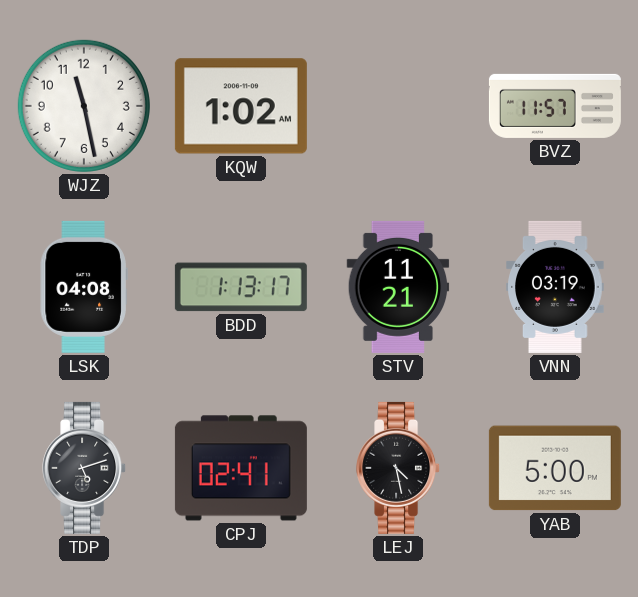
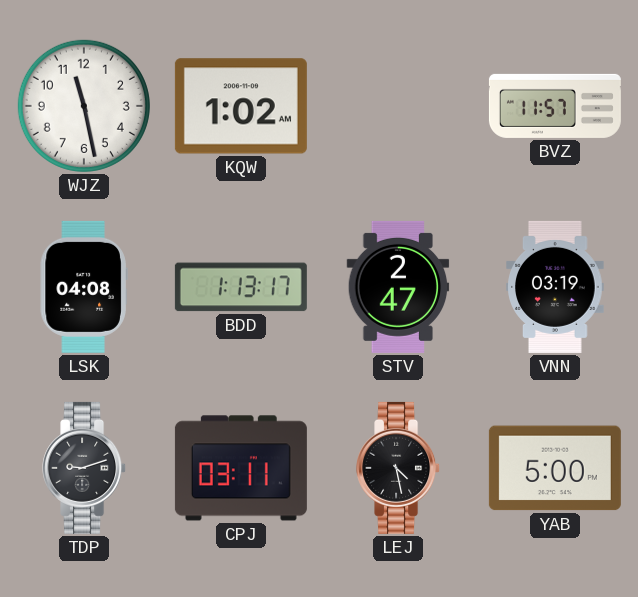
STV: 11:21 -> 2:47
TDP: 5:12 -> 9:12
CPJ: 02:41 -> 03:11
